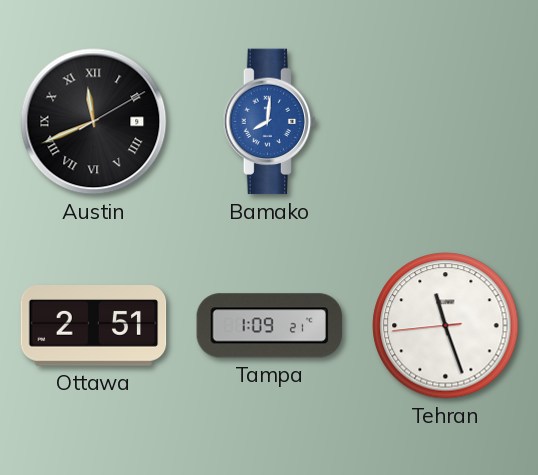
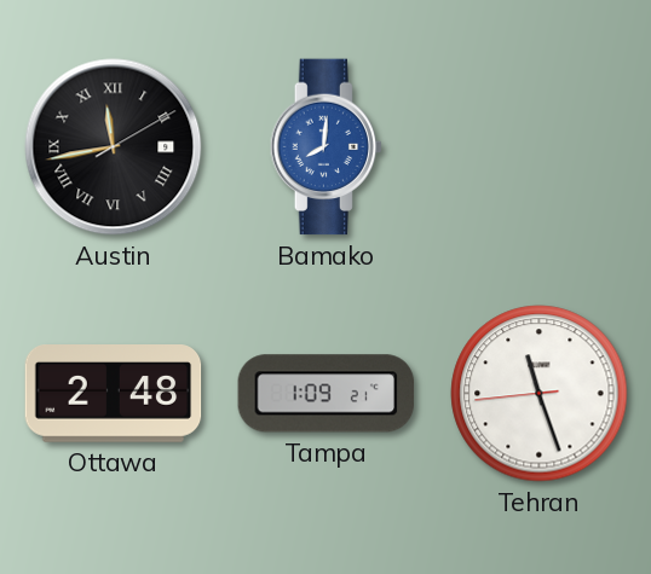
Austin: 11:41 -> 11:43
Ottawa: 2:51 -> 2:48
